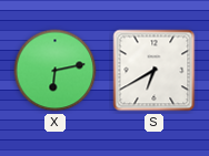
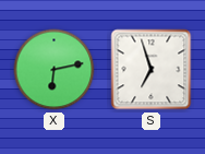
S: 6:40 -> 6:57
